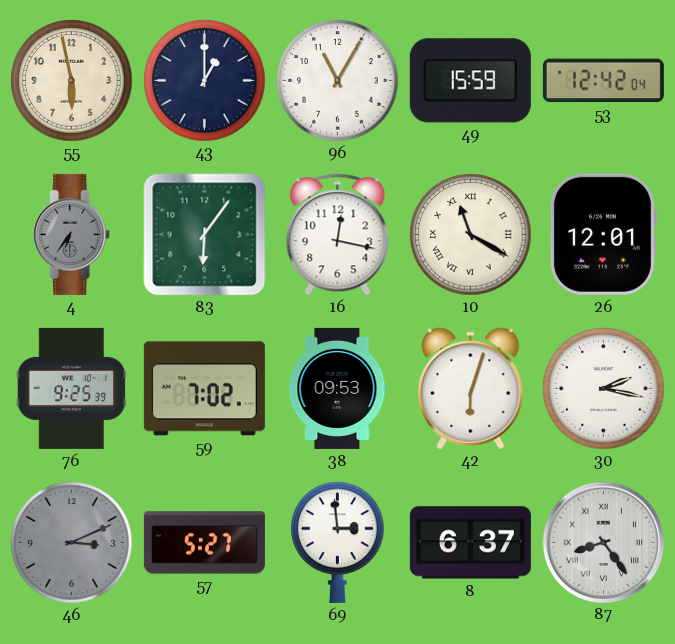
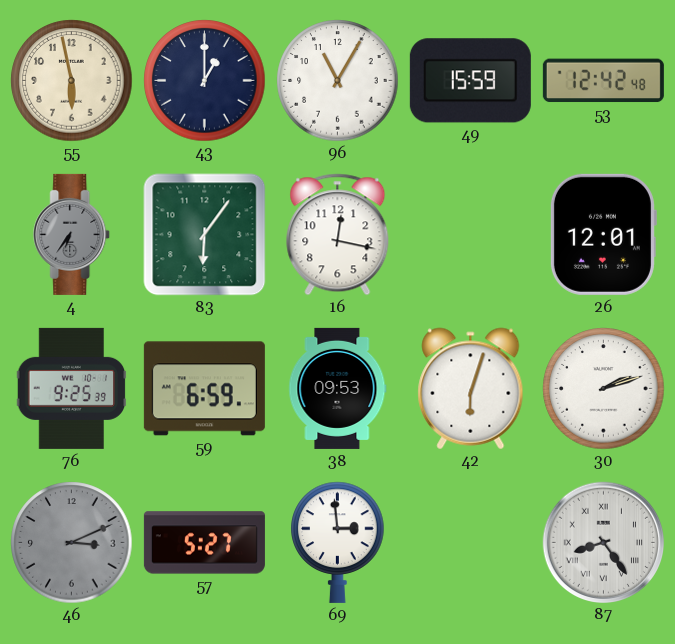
53: 12:42:04 -> 12:42:48
10: 11:20 -> none
59: 7:02 -> 6:59
30: 2:17 -> 2:12
8: 6:37 -> none
